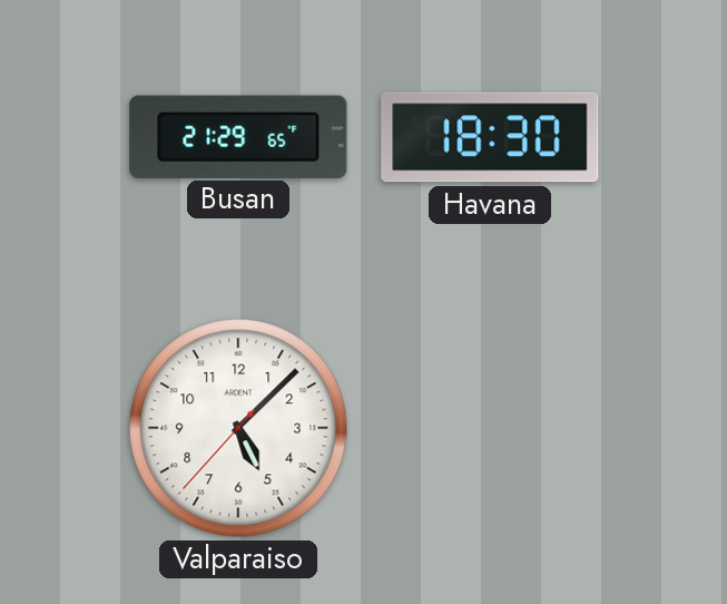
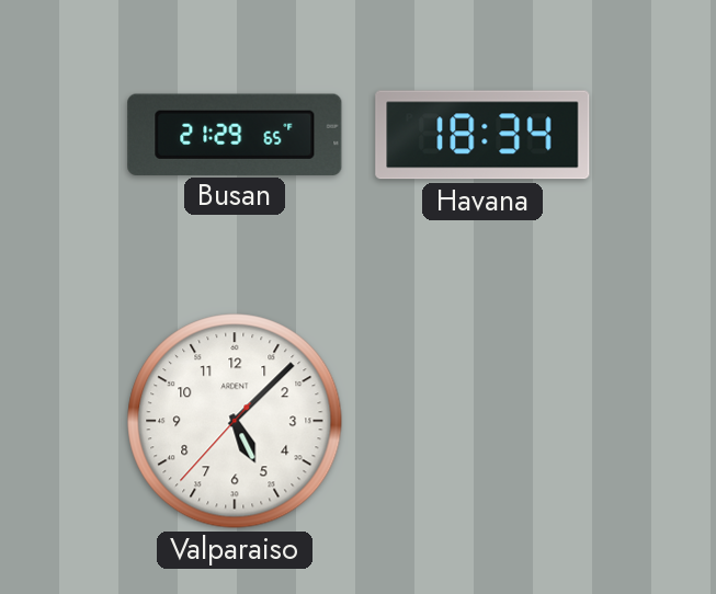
Havana: 18:30 -> 18:34
